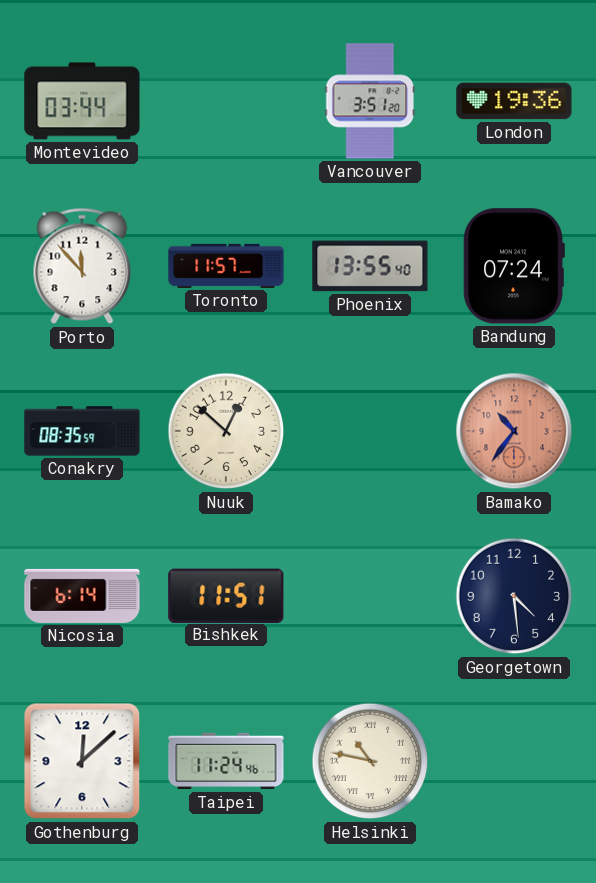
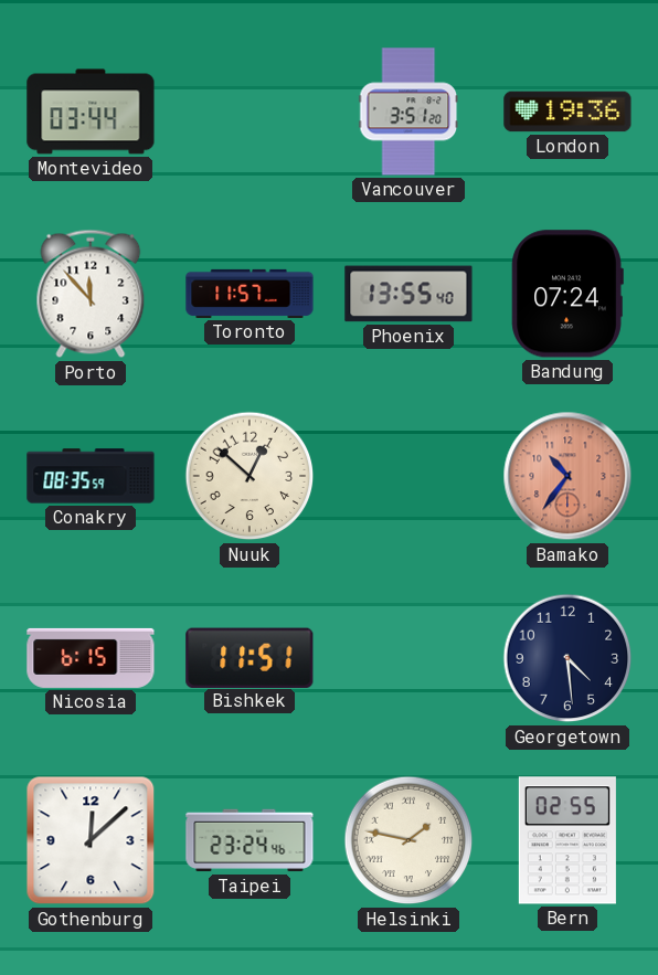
Nicosia: 6:14 -> 6:15
Taipei: 11:24 -> 23:24
Helsinki: 10:47 -> 1:47
Bern: none -> 02:55
